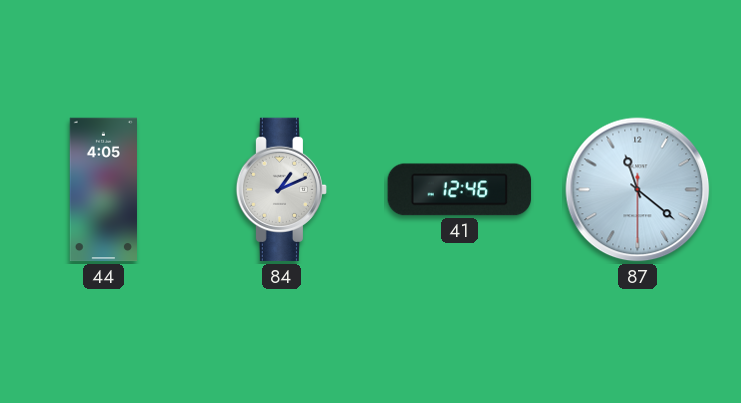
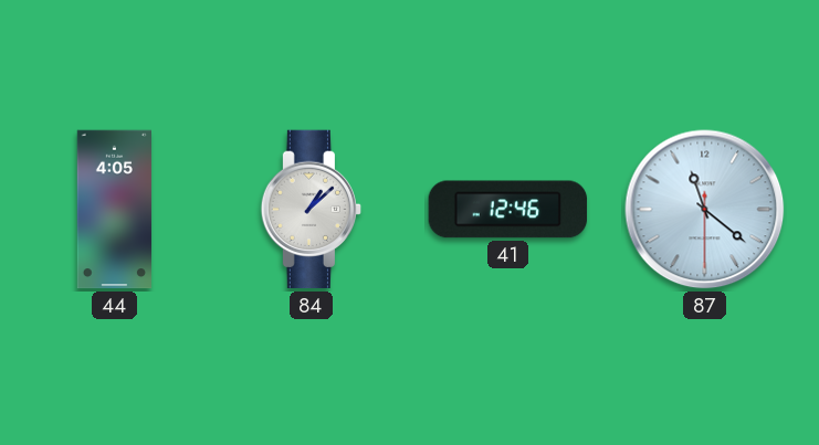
84: 1:11 -> 1:08
